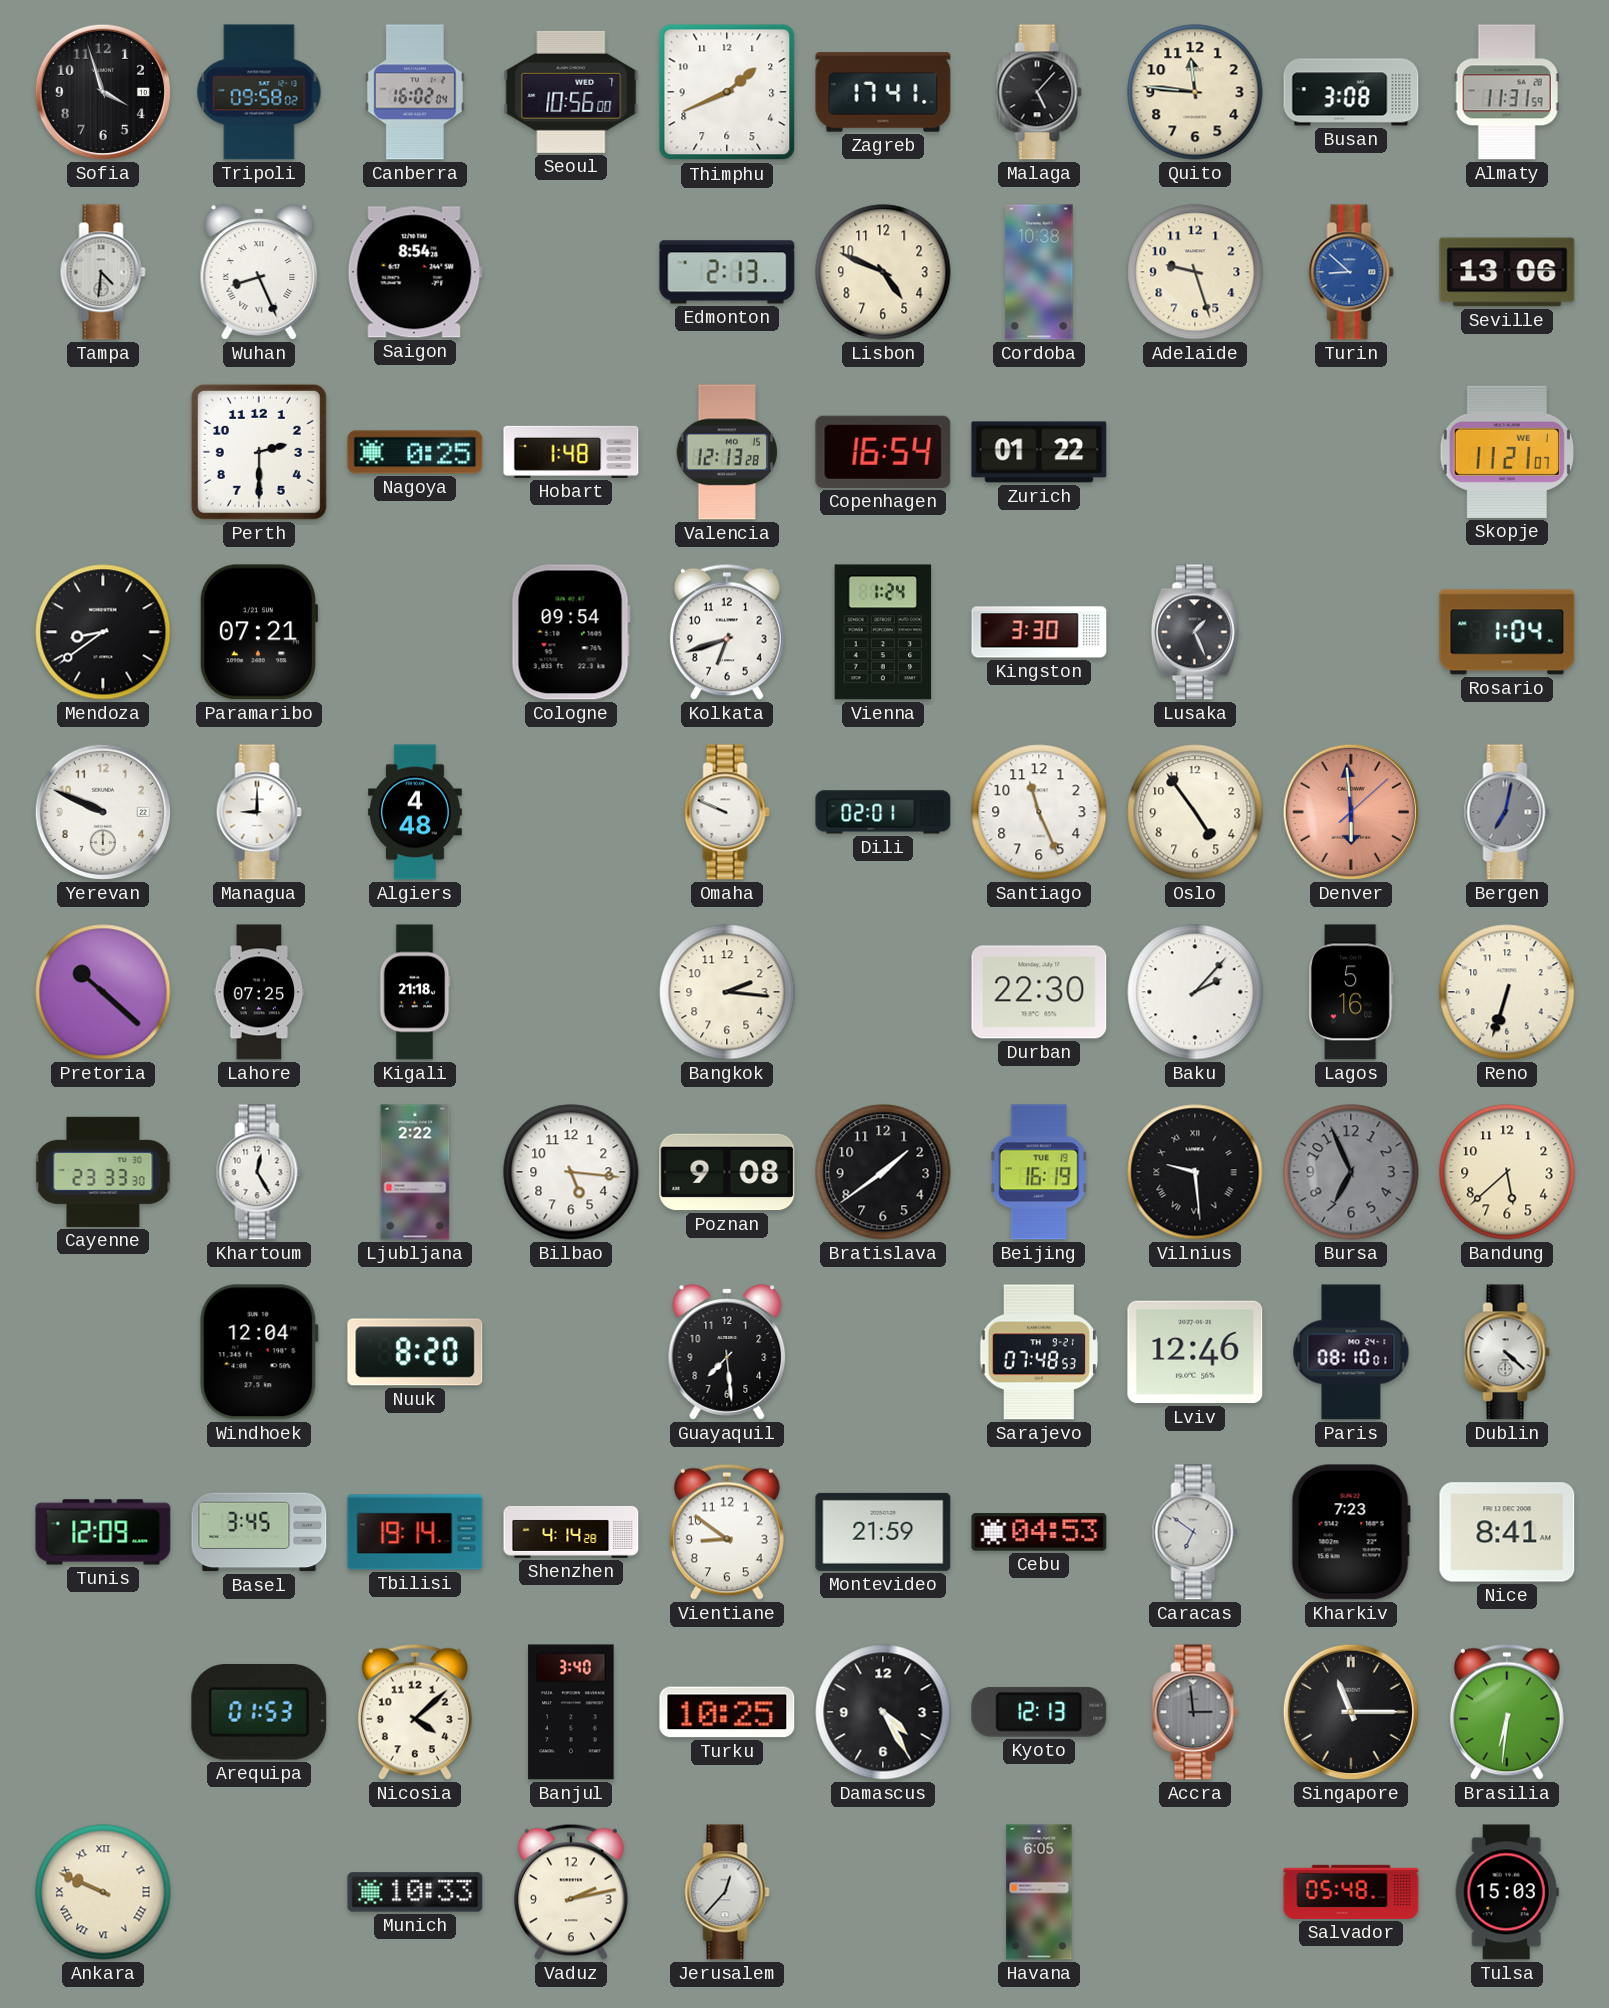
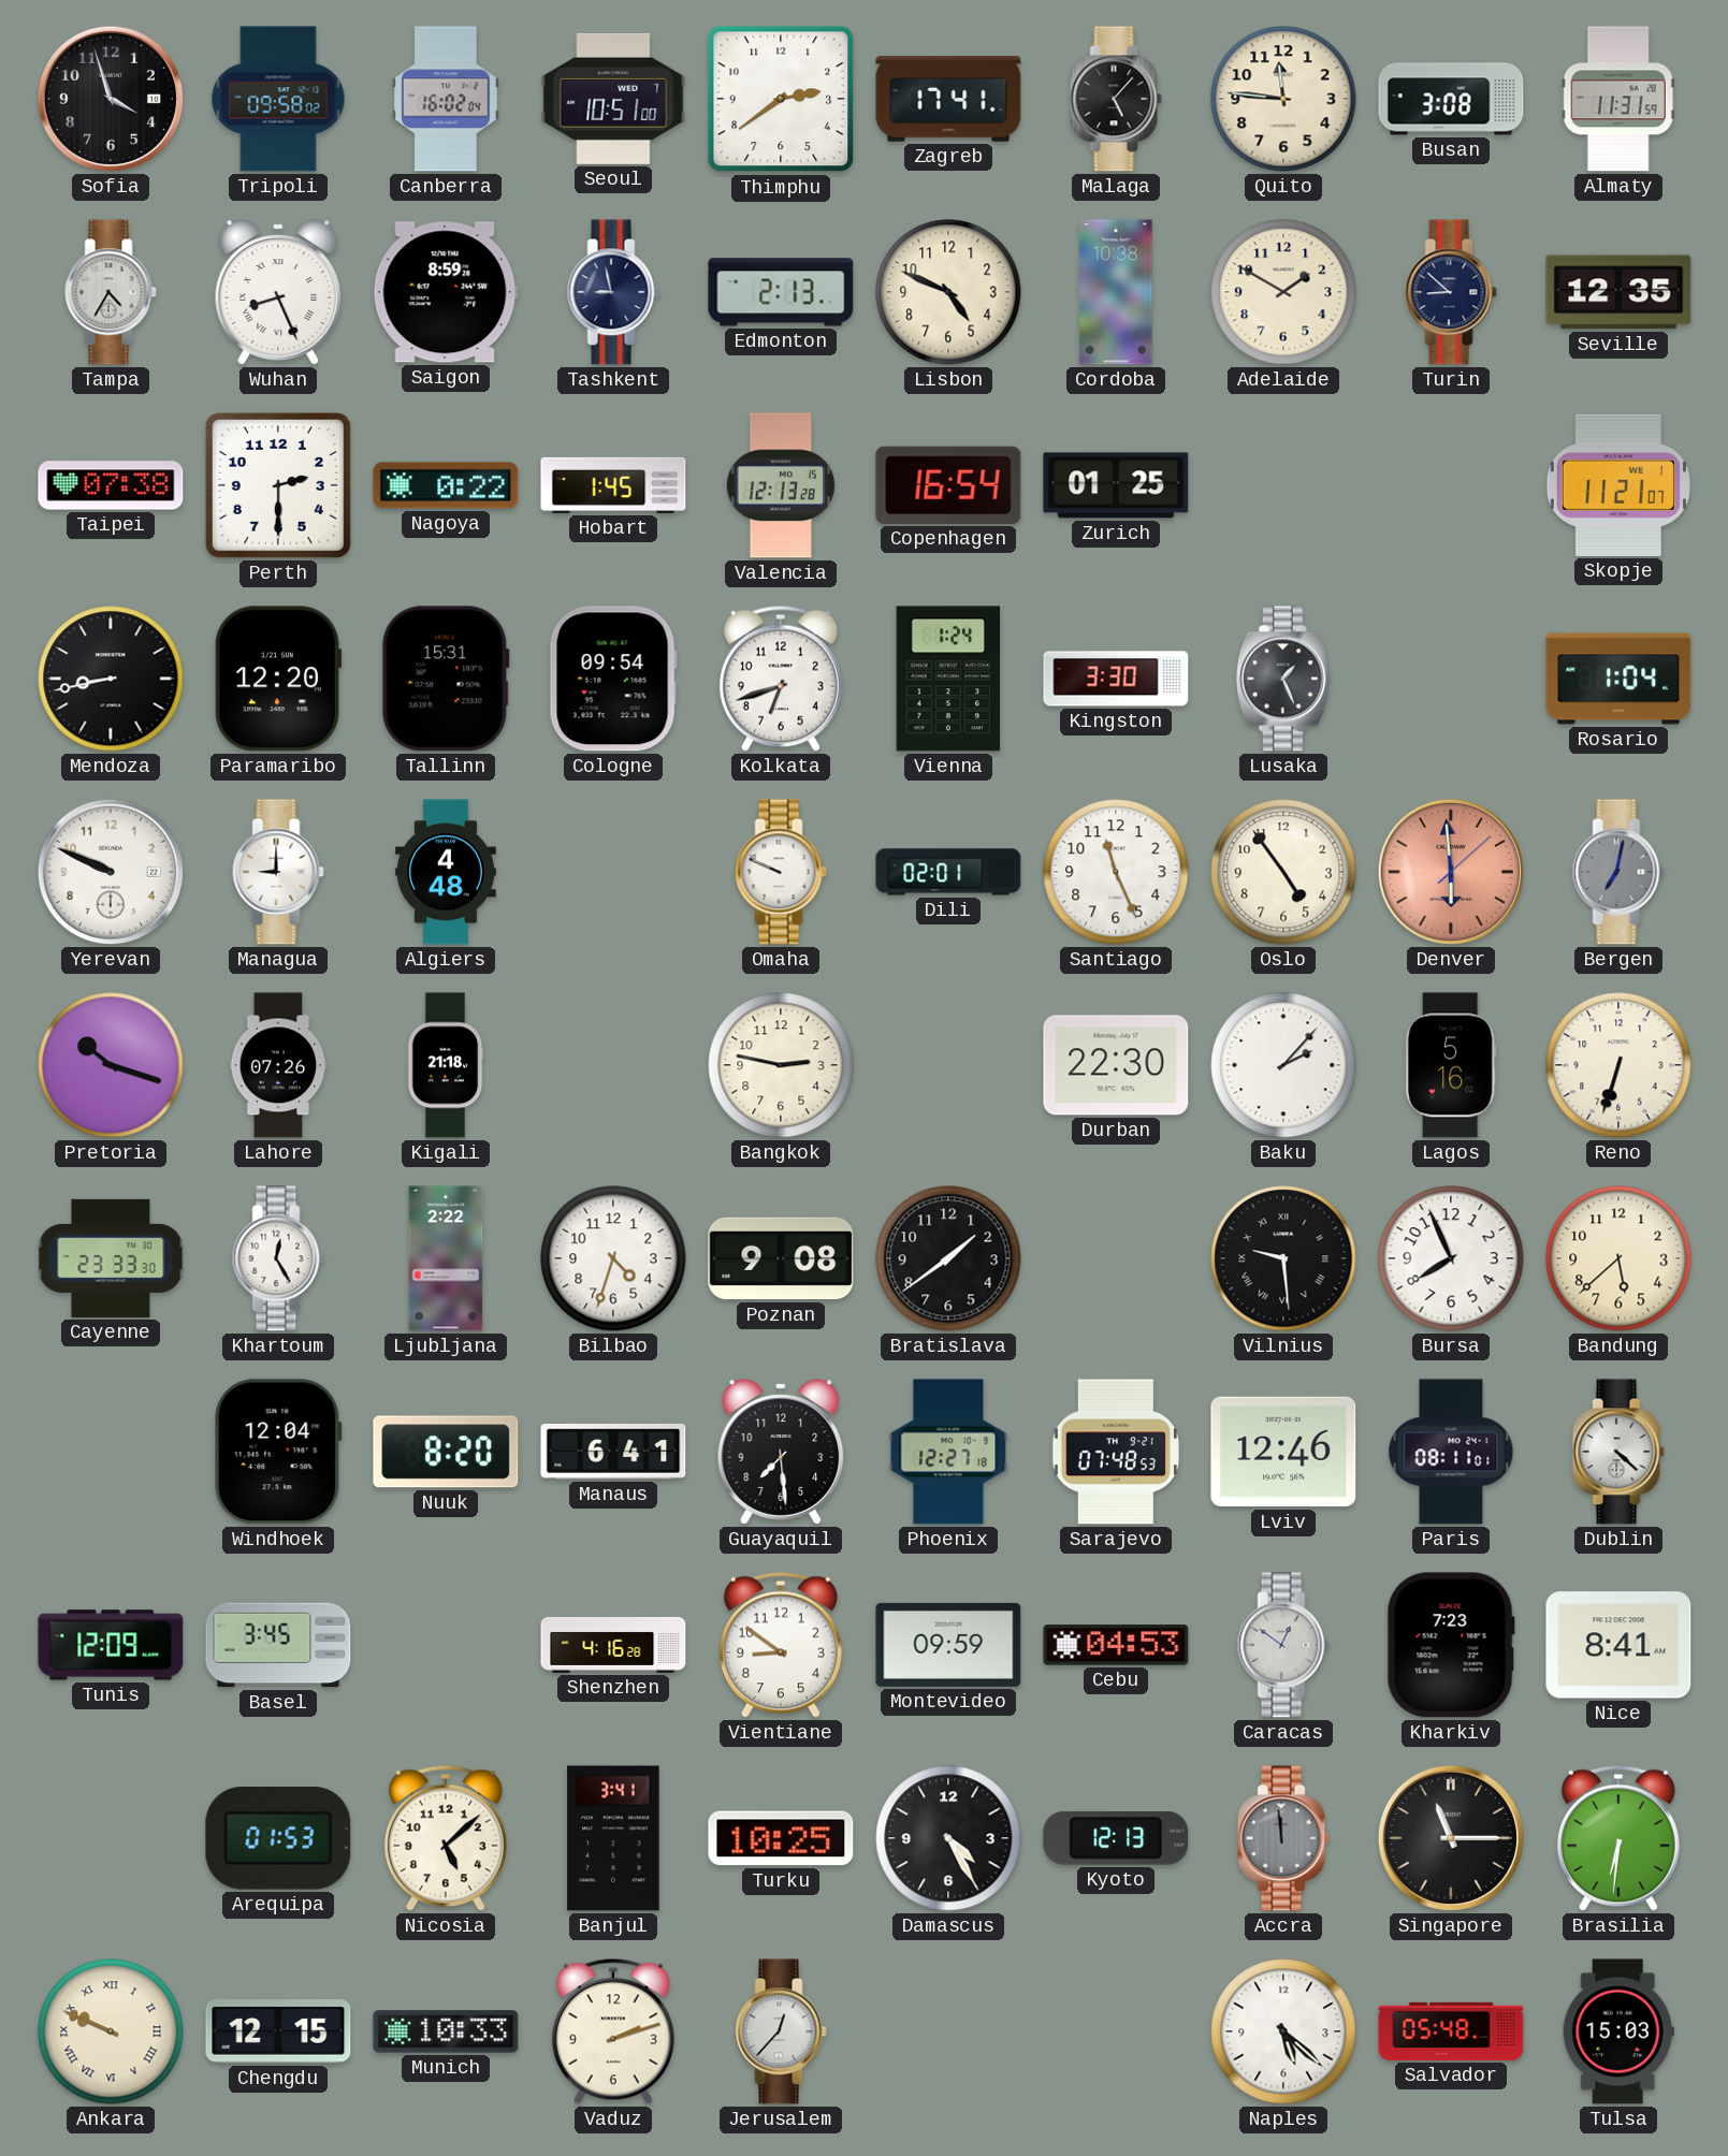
Seoul: 10:56 -> 10:51
Thimphu: 1:41 -> 2:39
Tampa: 4:31 -> 4:35
Saigon: 8:54 -> 8:59
Tashkent: none -> 8:58
Adelaide: 9:27 -> 1:50
Turin dial: blue -> navy
Seville: 13:06 -> 12:35
Taipei: none -> 07:38
Nagoya: 0:25 -> 0:22
Hobart: 1:48 -> 1:45
Zurich: 01:22 -> 01:25
Mendoza: 8:39 -> 8:43
Paramaribo: 07:21 -> 12:20
Tallinn: none -> 15:31
Pretoria: 10:22 -> 10:18
Lahore: 07:25 -> 07:26
Bangkok: 2:16 -> 2:47
Bilbao: 5:16 -> 4:33
Beijing: 16:19 -> none
Bursa: 6:56 -> 7:56
Bursa dial: grey -> white
Manaus: none -> 6:41
Phoenix: none -> 12:27
Paris: 08:10 -> 08:11
Tbilisi: 19:14 -> none
Shenzhen: 4:14 -> 4:16
Montevideo: 21:59 -> 09:59
Caracas: 6:51 -> 12:51
Nicosia: 4:08 -> 5:08
Banjul: 3:40 -> 3:41
Accra: 2:59 -> 11:59
Chengdu: none -> 12:15
Vaduz: 2:13 -> 2:12
Havana: 6:05 -> none
Naples: none -> 5:22
